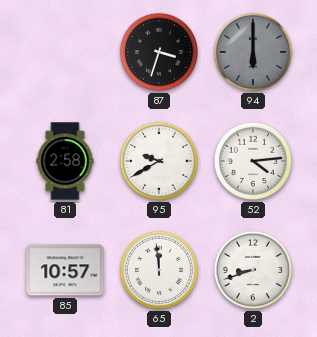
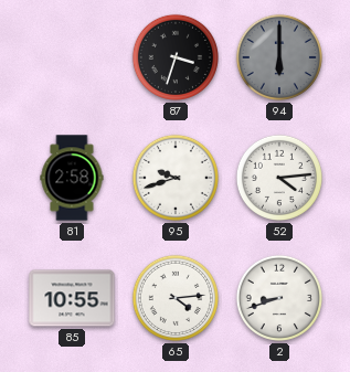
95: 9:40 -> 9:42
85: 10:57 -> 10:55
65: 11:59 -> 4:14
